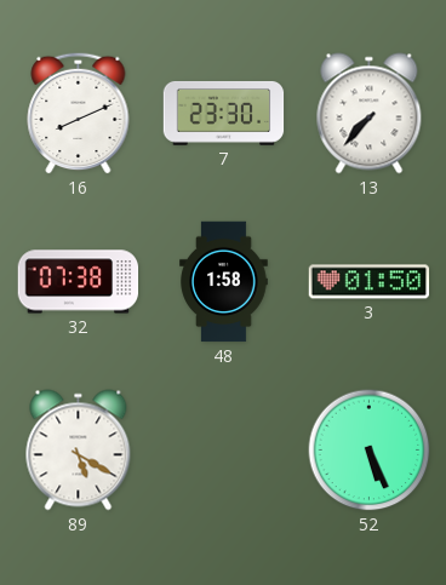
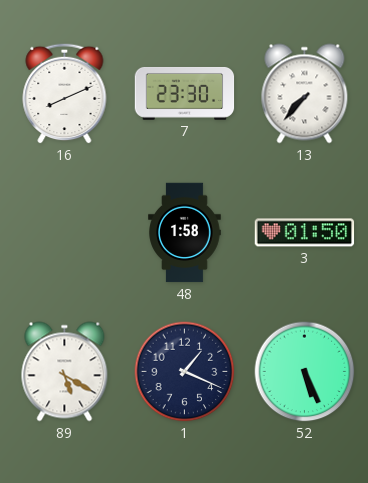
32: 07:38 -> none
1: none -> 1:19
